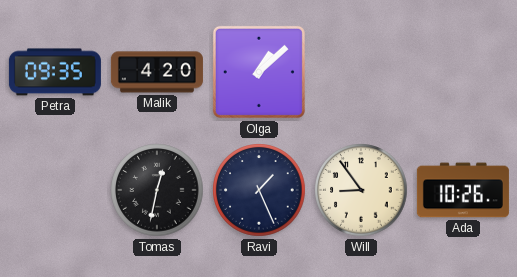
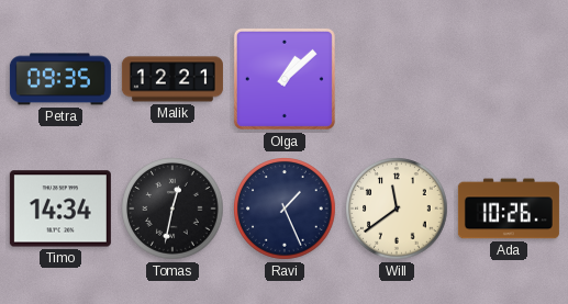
Malik: 4:20 -> 12:21
Timo: none -> 14:34
Will: 8:54 -> 11:39
